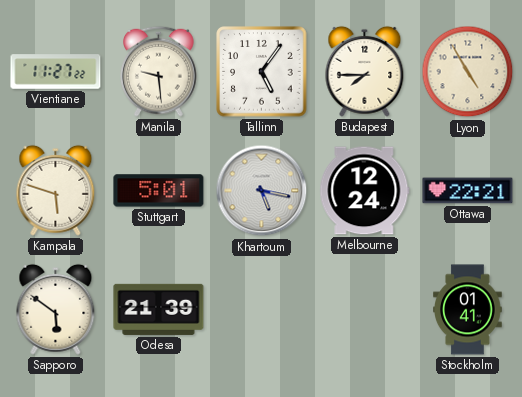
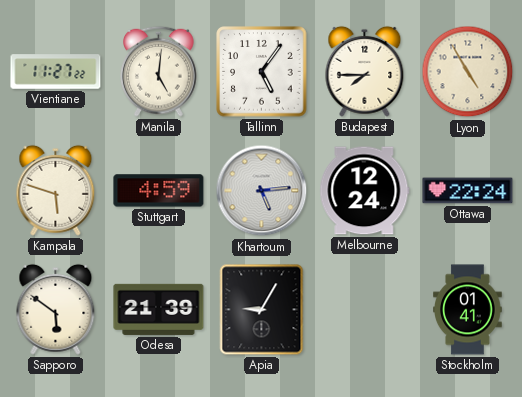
Manila: 9:29 -> 5:01
Stuttgart: 5:01 -> 4:59
Khartoum: 5:17 -> 5:14
Ottawa: 22:21 -> 22:24
Apia: none -> 9:05
